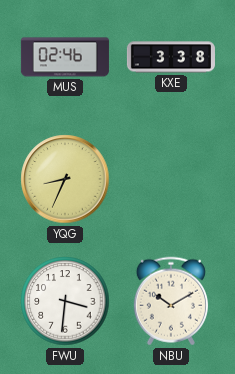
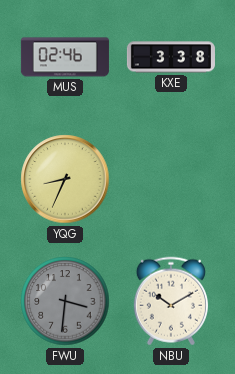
FWU dial: white -> grey
